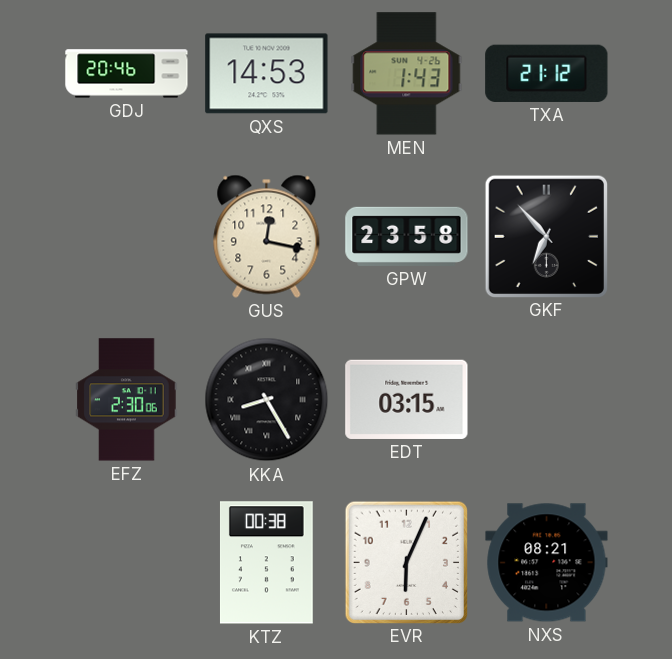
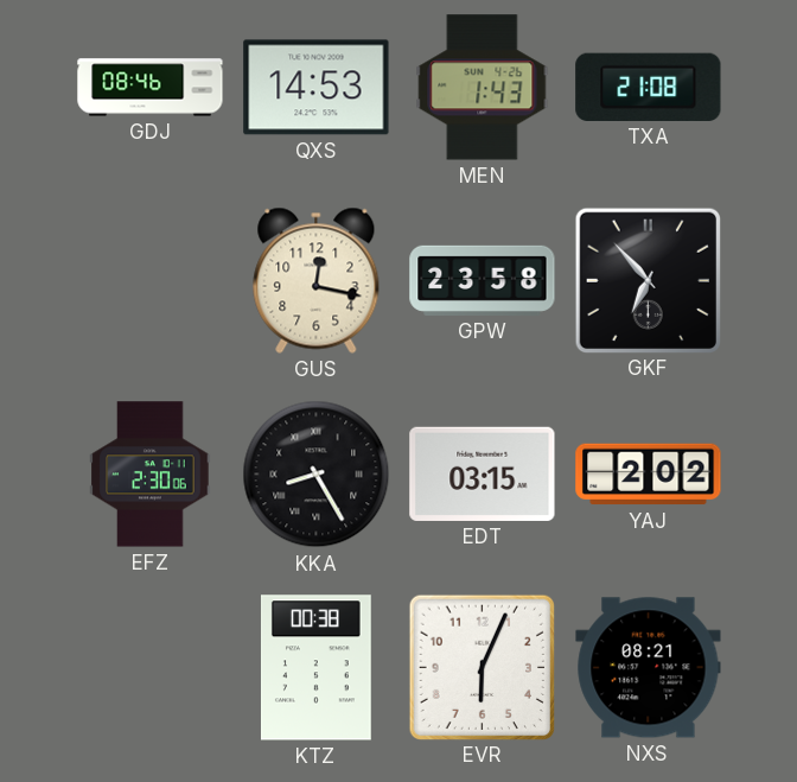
GDJ: 20:46 -> 08:46
TXA: 21:12 -> 21:08
YAJ: none -> 2:02
